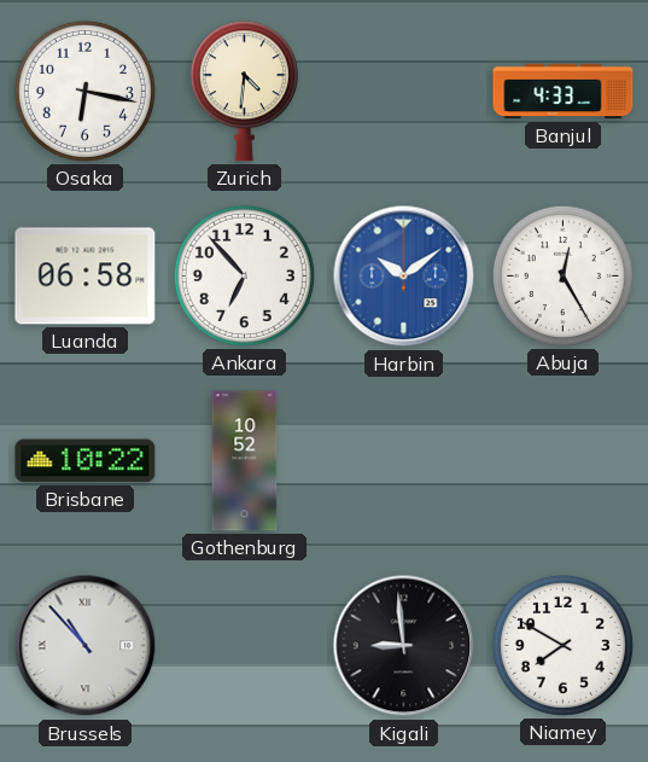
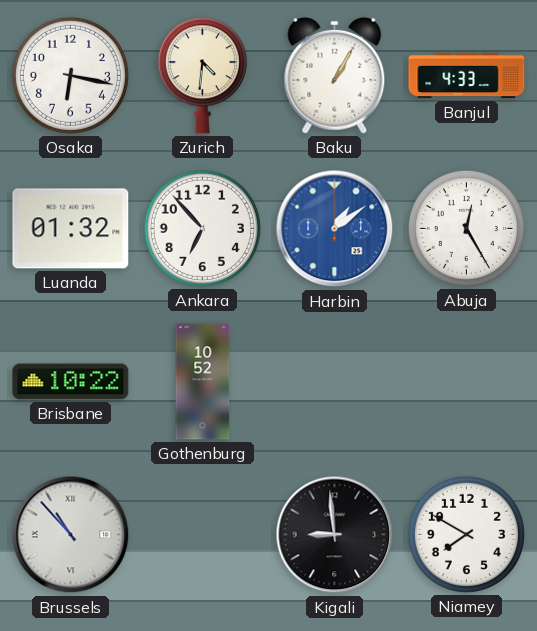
Baku: none -> 1:05
Luanda: 06:58 -> 01:32
Harbin: 10:09 -> 1:09
